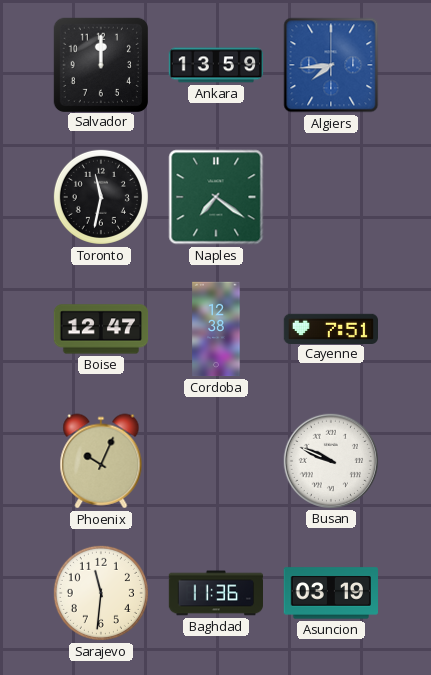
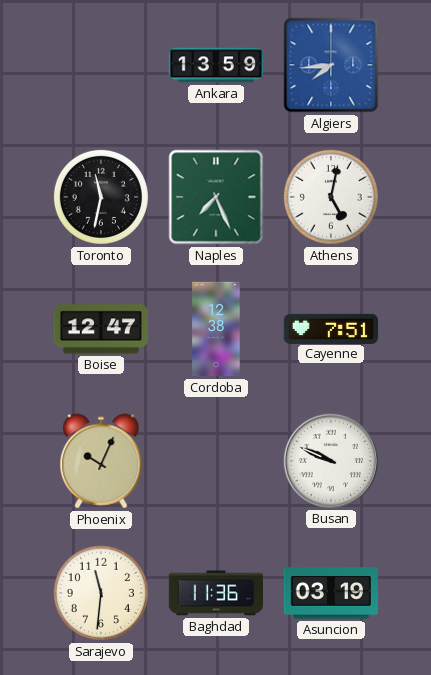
Salvador: 12:00 -> none
Naples: 7:21 -> 7:26
Athens: none -> 5:02
